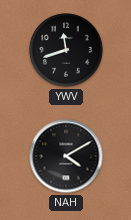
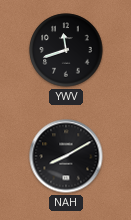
NAH: 4:10 -> 8:10
